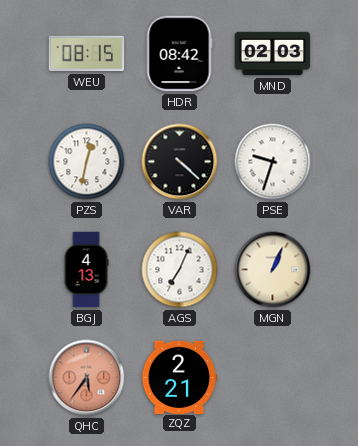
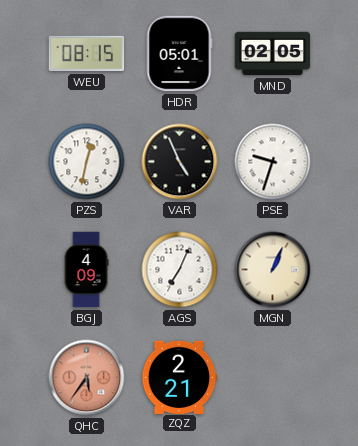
HDR: 08:42 -> 05:01
MND: 02:03 -> 02:05
VAR: 4:22 -> 4:56
BGJ: 4:13 -> 4:09
